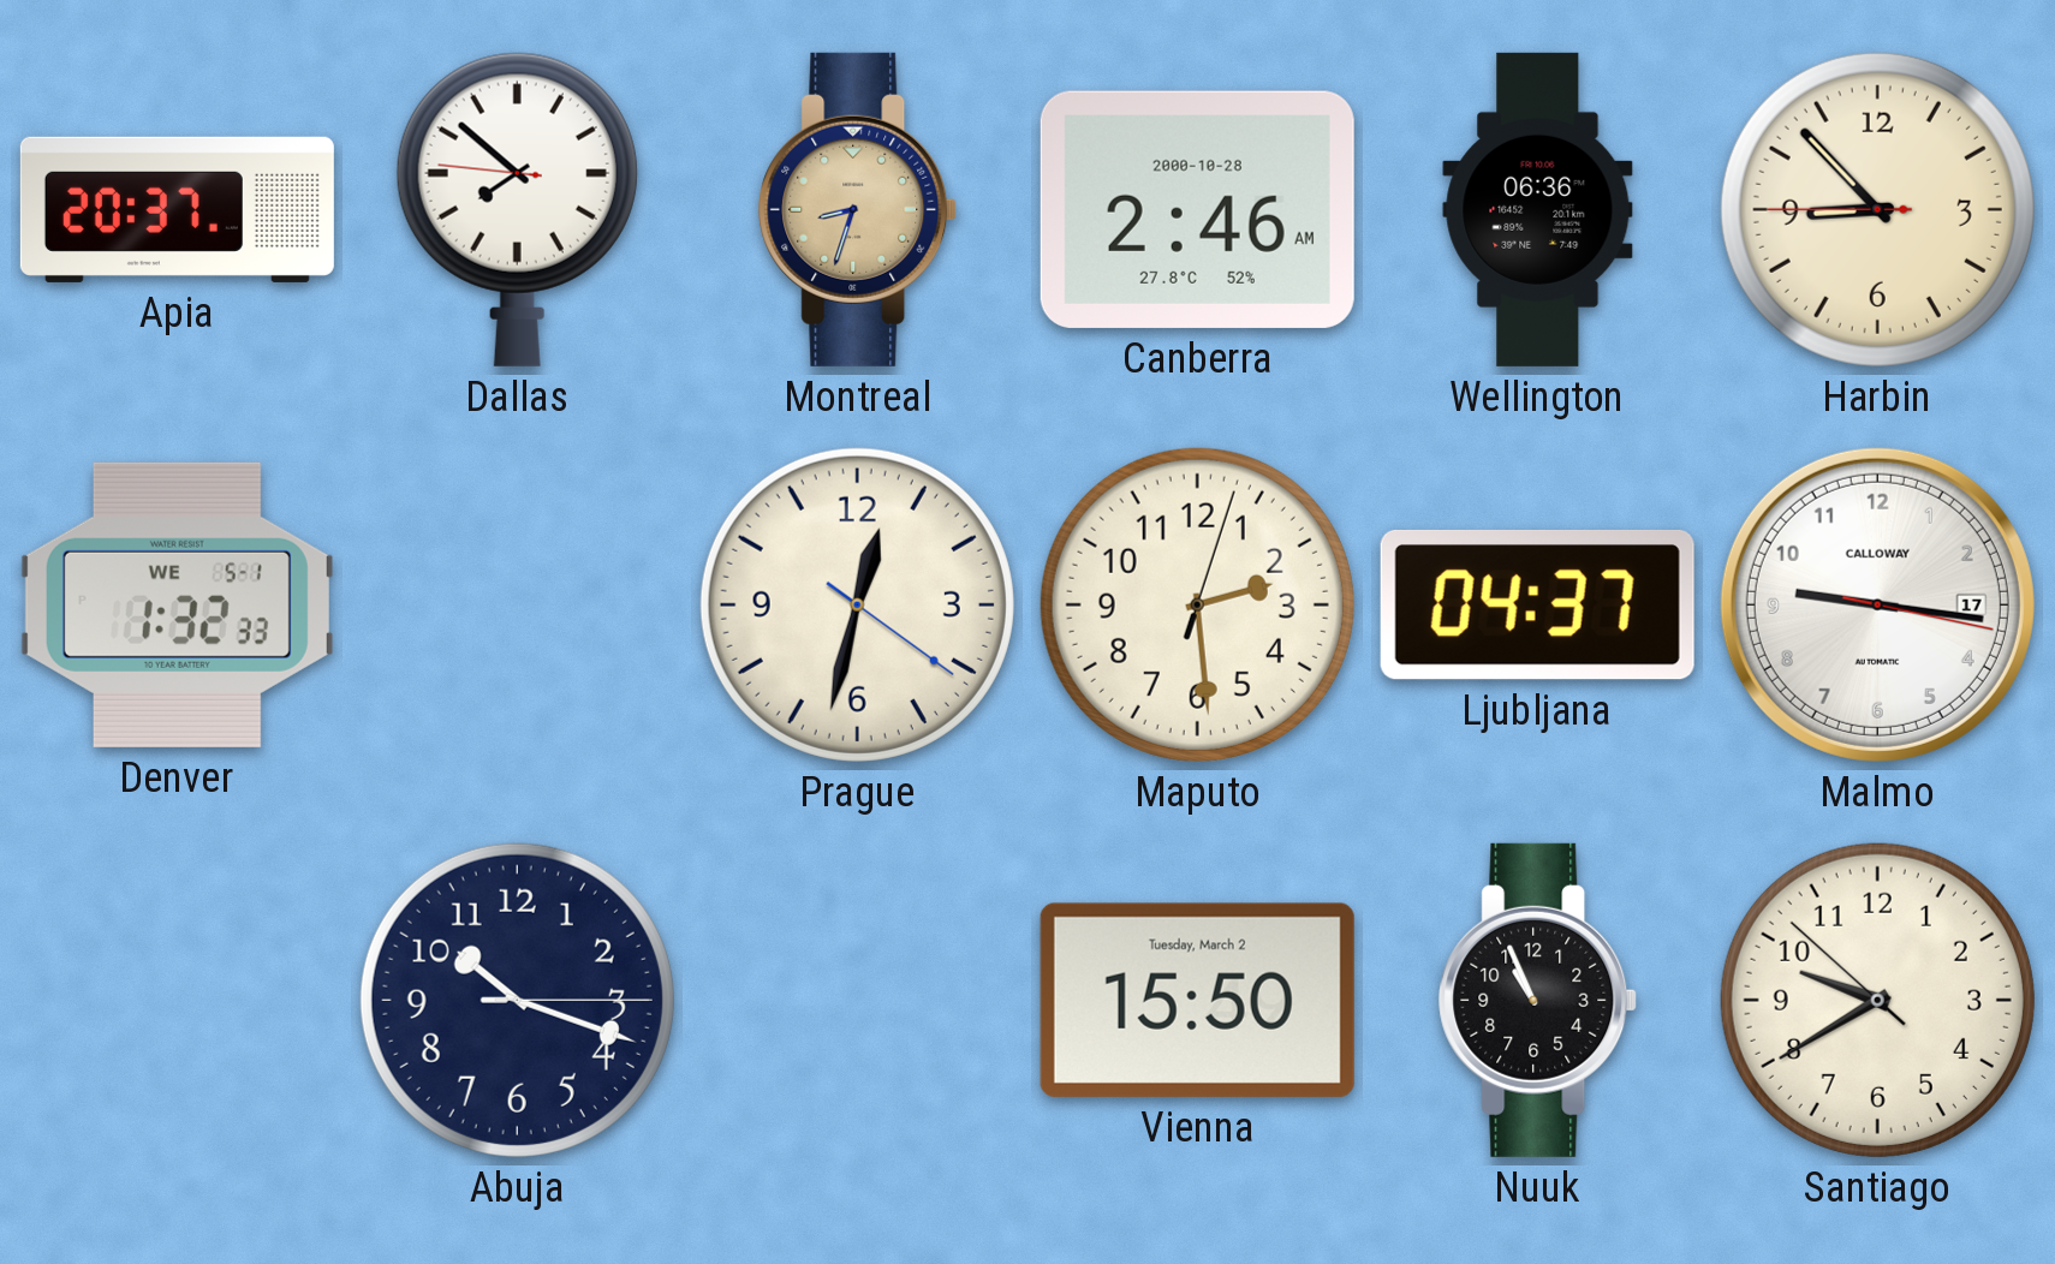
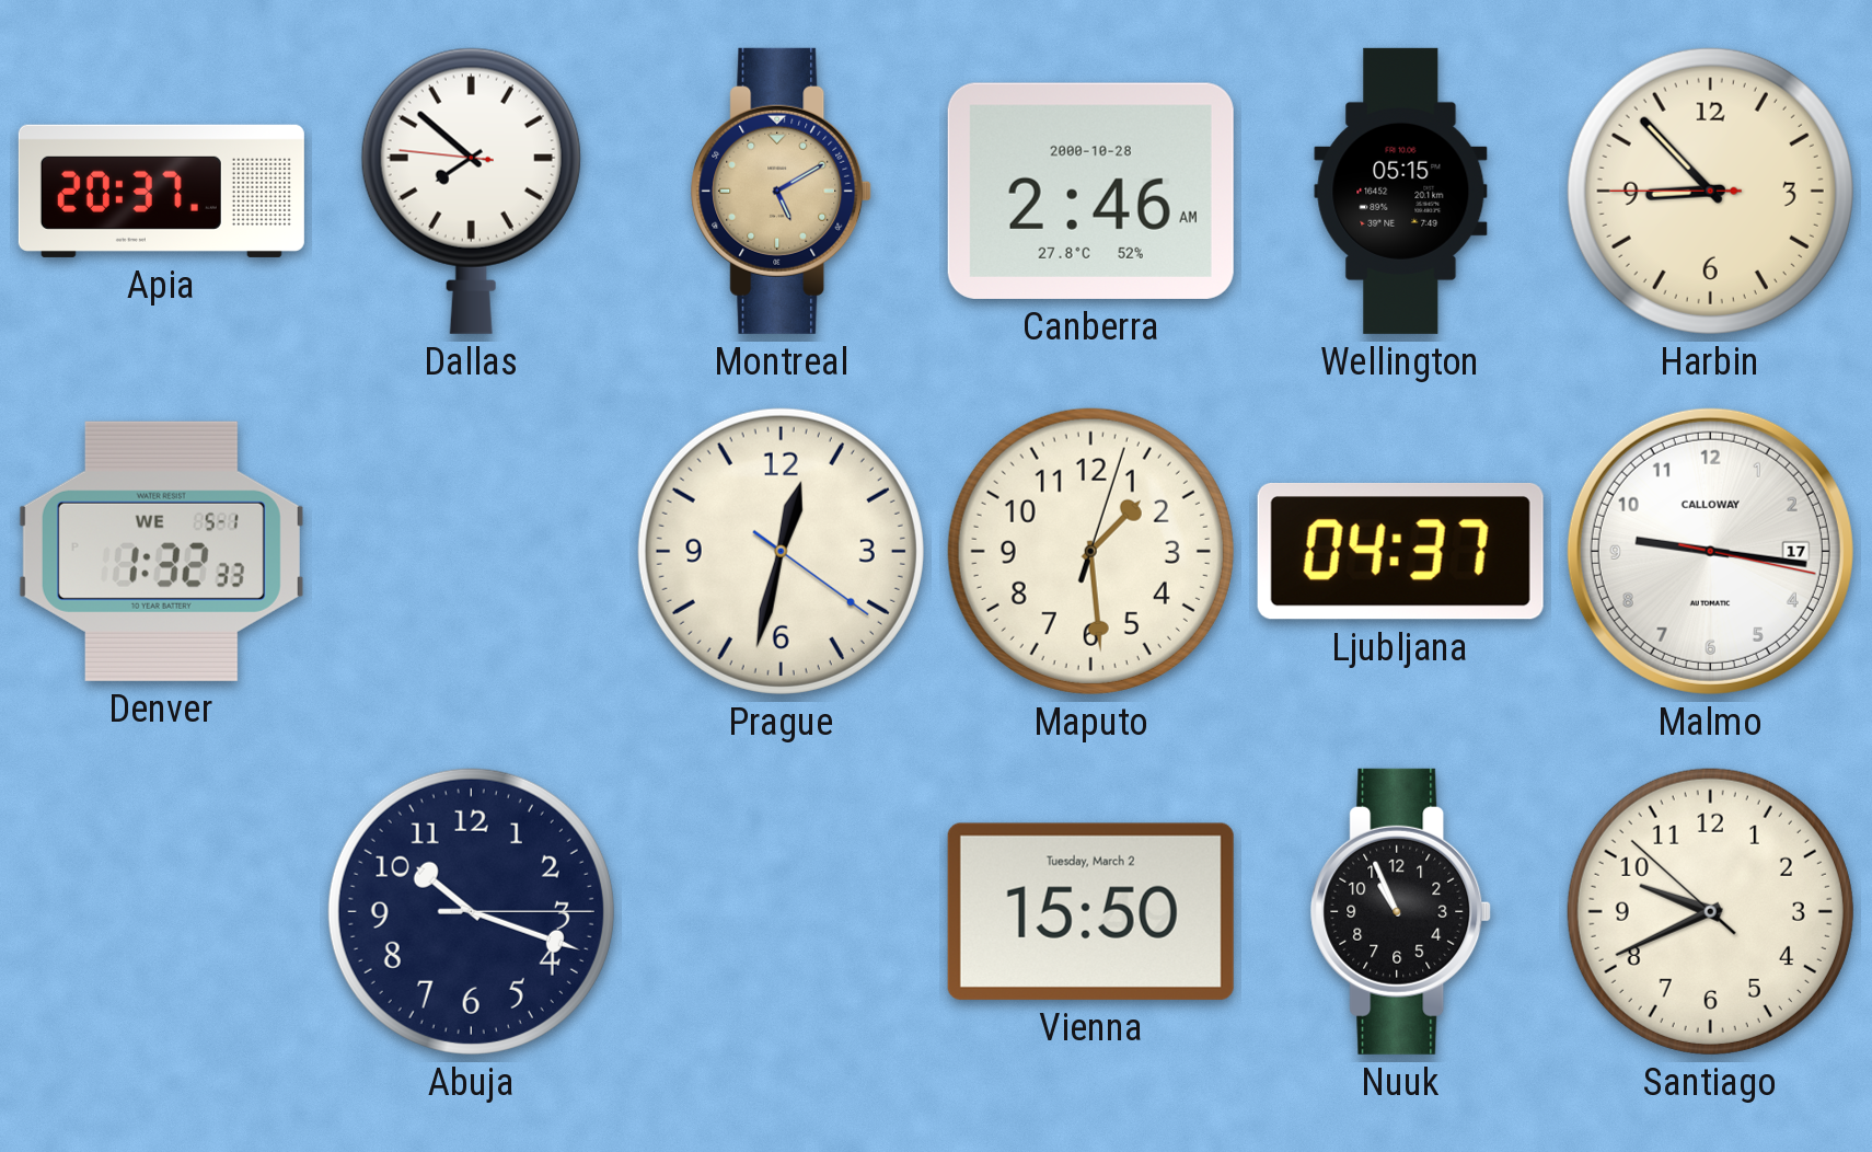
Montreal: 8:33 -> 5:10
Wellington: 06:36 -> 05:15
Maputo: 2:29 -> 1:29
Santiago: 9:39 -> 9:40
